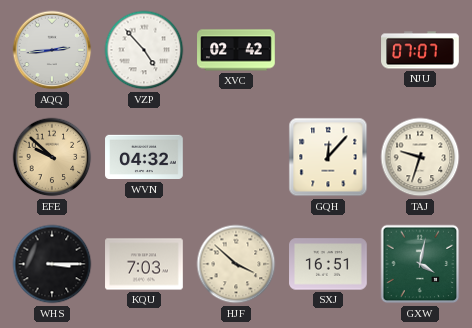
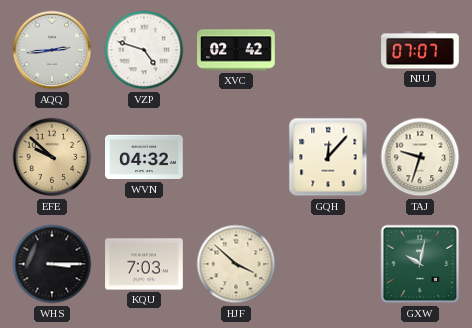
VZP: 4:53 -> 4:48
SXJ: 16:51 -> none
GXW: 4:02 -> 10:02
